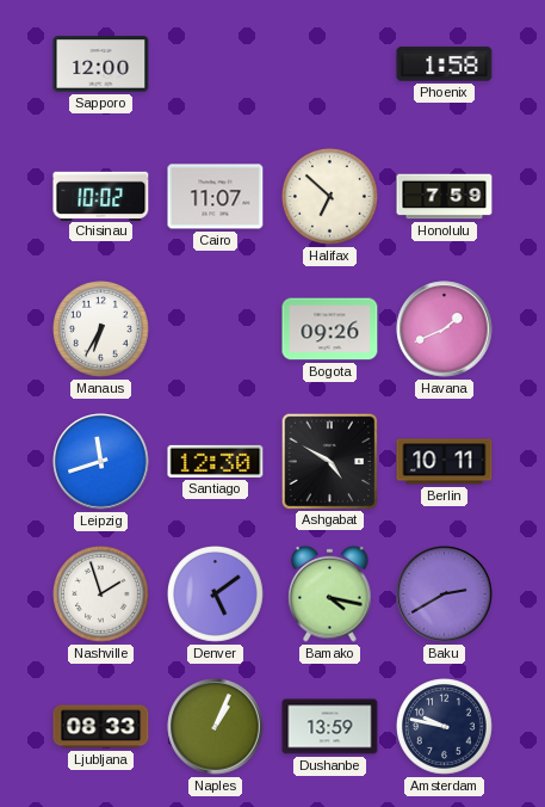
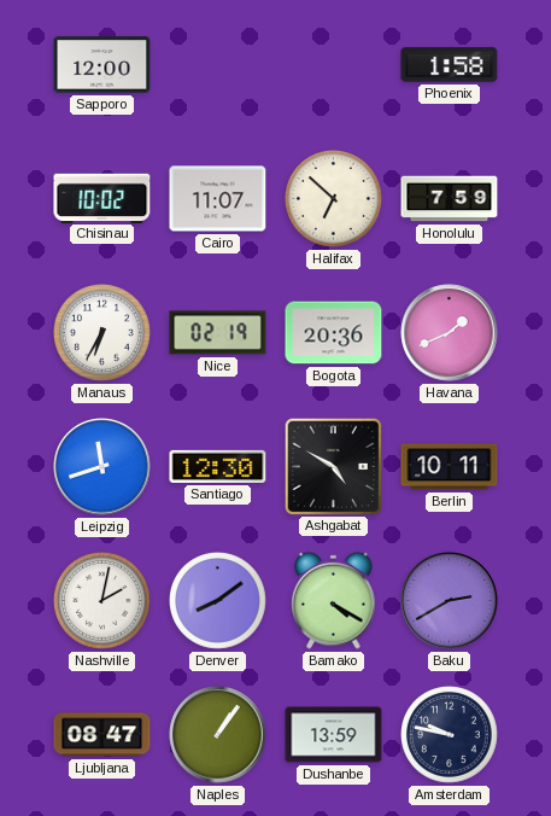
Nice: none -> 02:19
Bogota: 09:26 -> 20:36
Nashville: 1:57 -> 2:02
Denver: 5:09 -> 8:09
Bamako: 4:17 -> 4:20
Ljubljana: 08:33 -> 08:47
Naples: 1:04 -> 1:06
